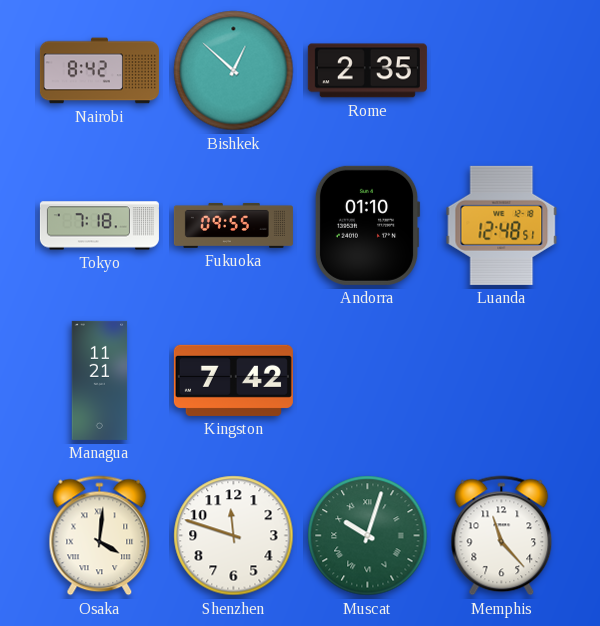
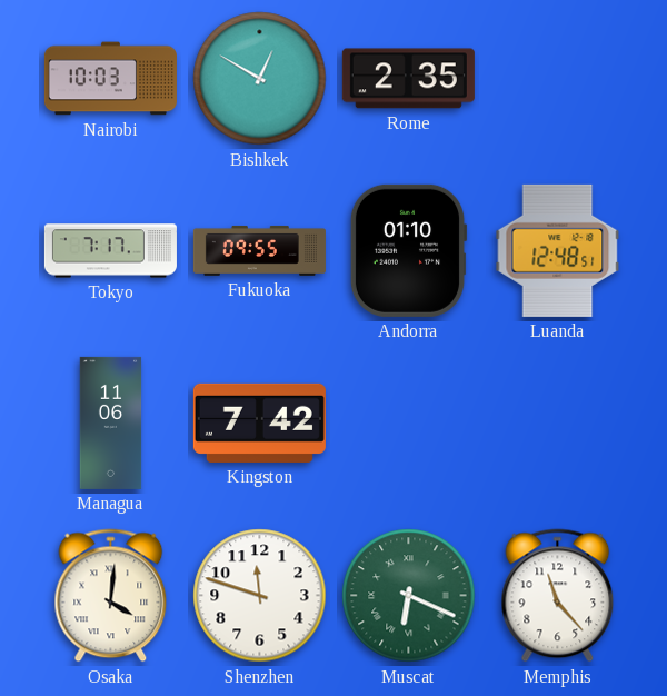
Nairobi: 8:42 -> 10:03
Bishkek: 12:52 -> 12:50
Tokyo: 7:18 -> 7:17
Managua: 11:21 -> 11:06
Muscat: 10:03 -> 6:19
